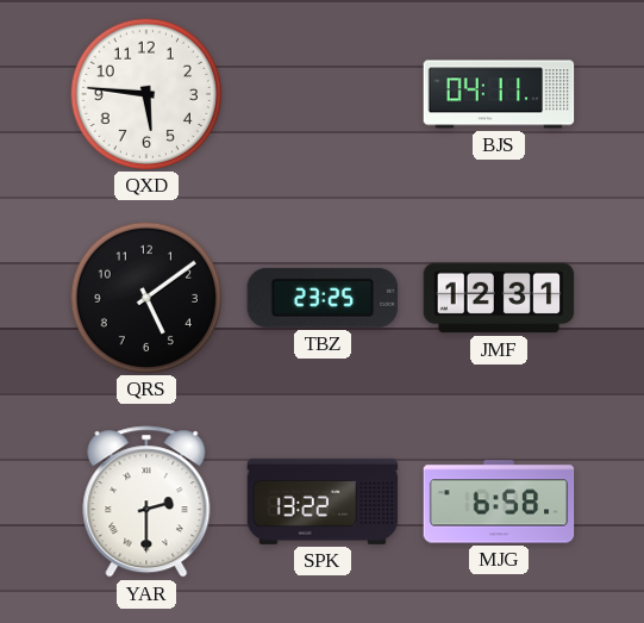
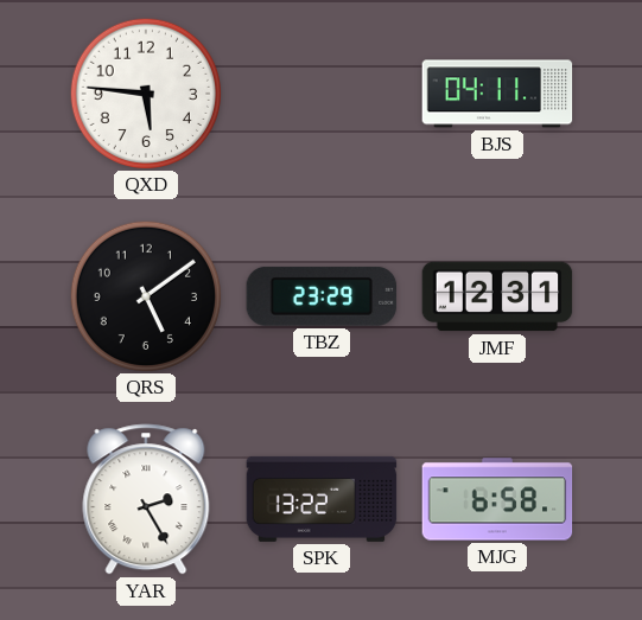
TBZ: 23:25 -> 23:29
YAR: 2:30 -> 2:25
